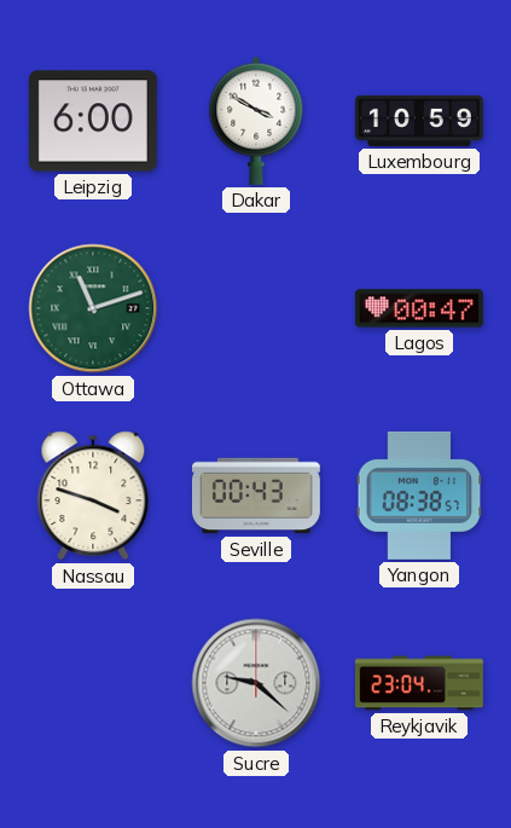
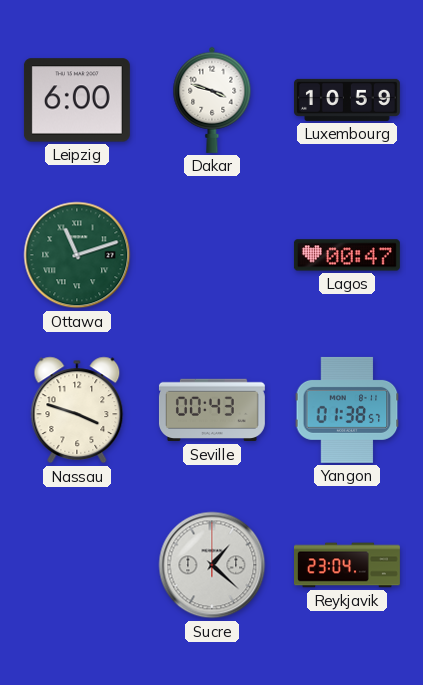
Dakar: 3:50 -> 3:48
Yangon: 08:38 -> 01:38
Sucre: 9:22 -> 1:22
